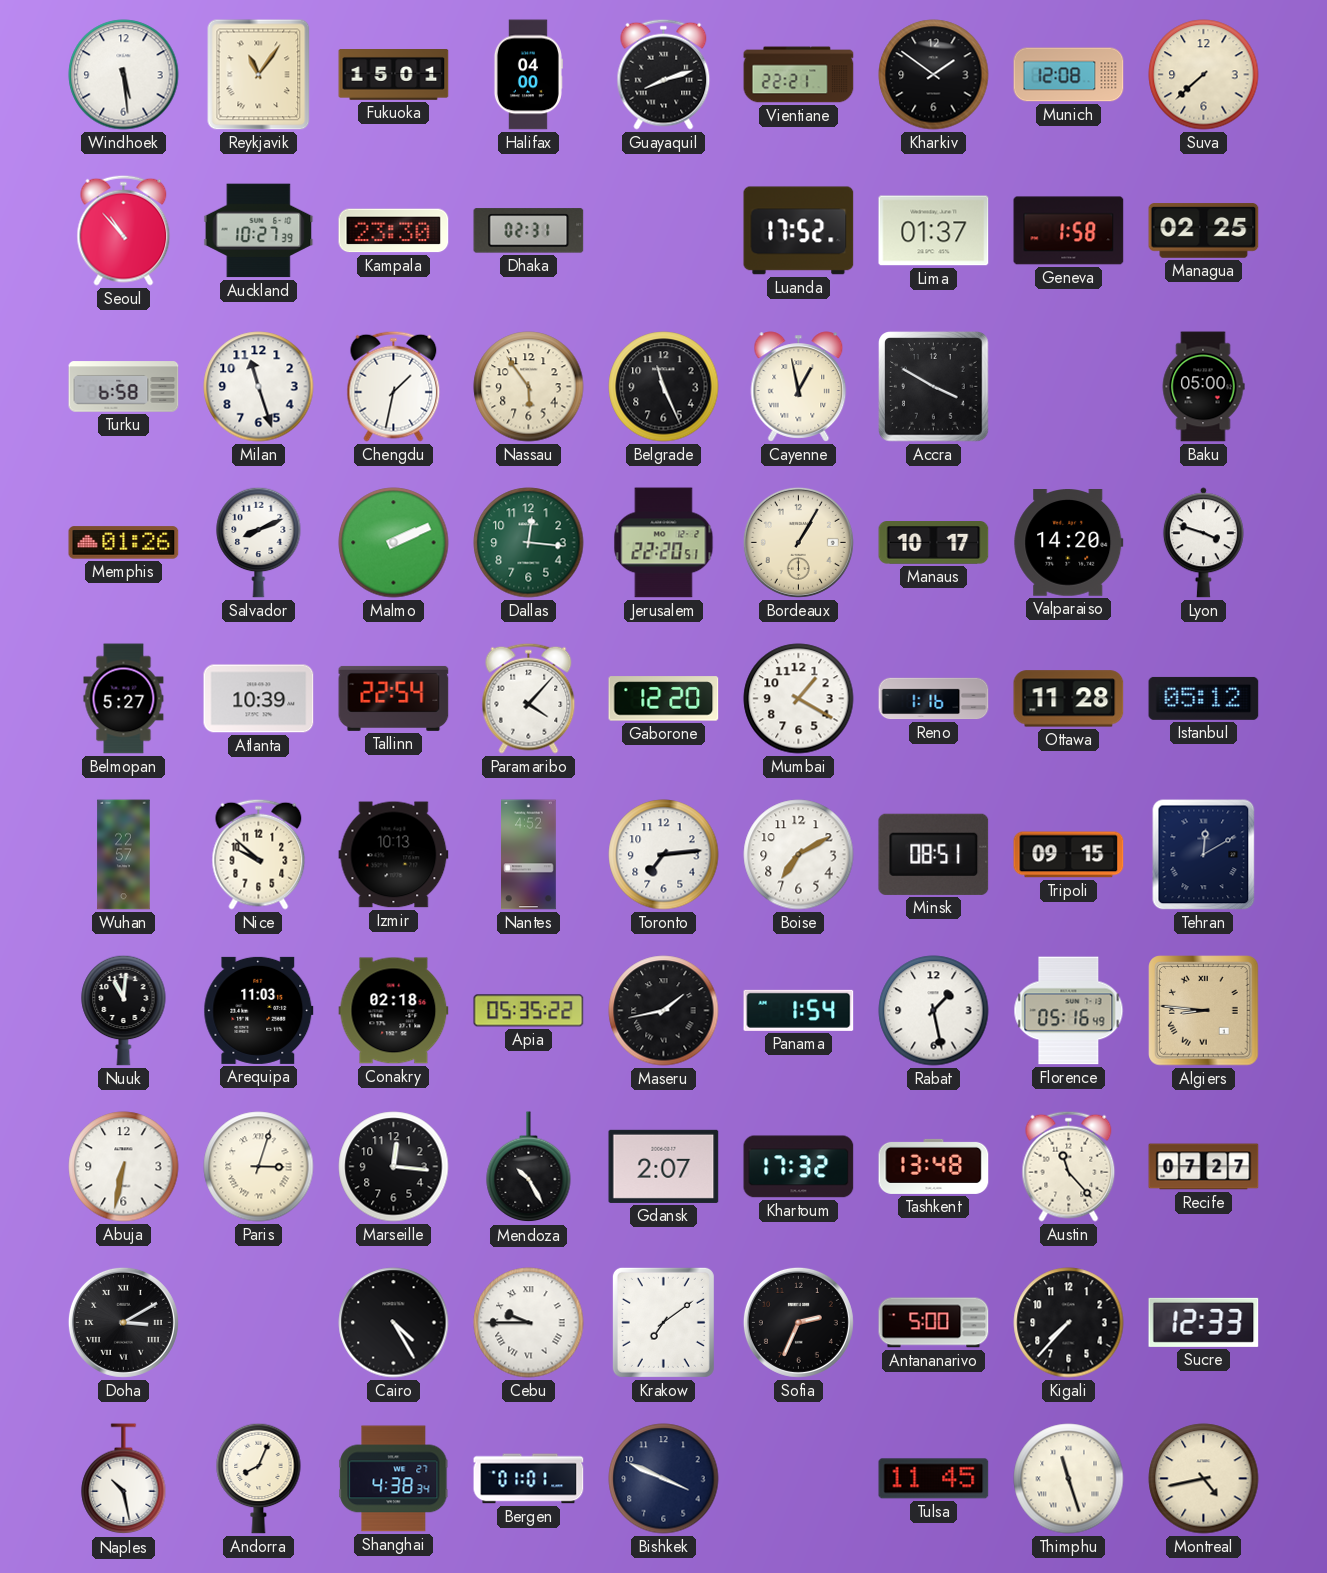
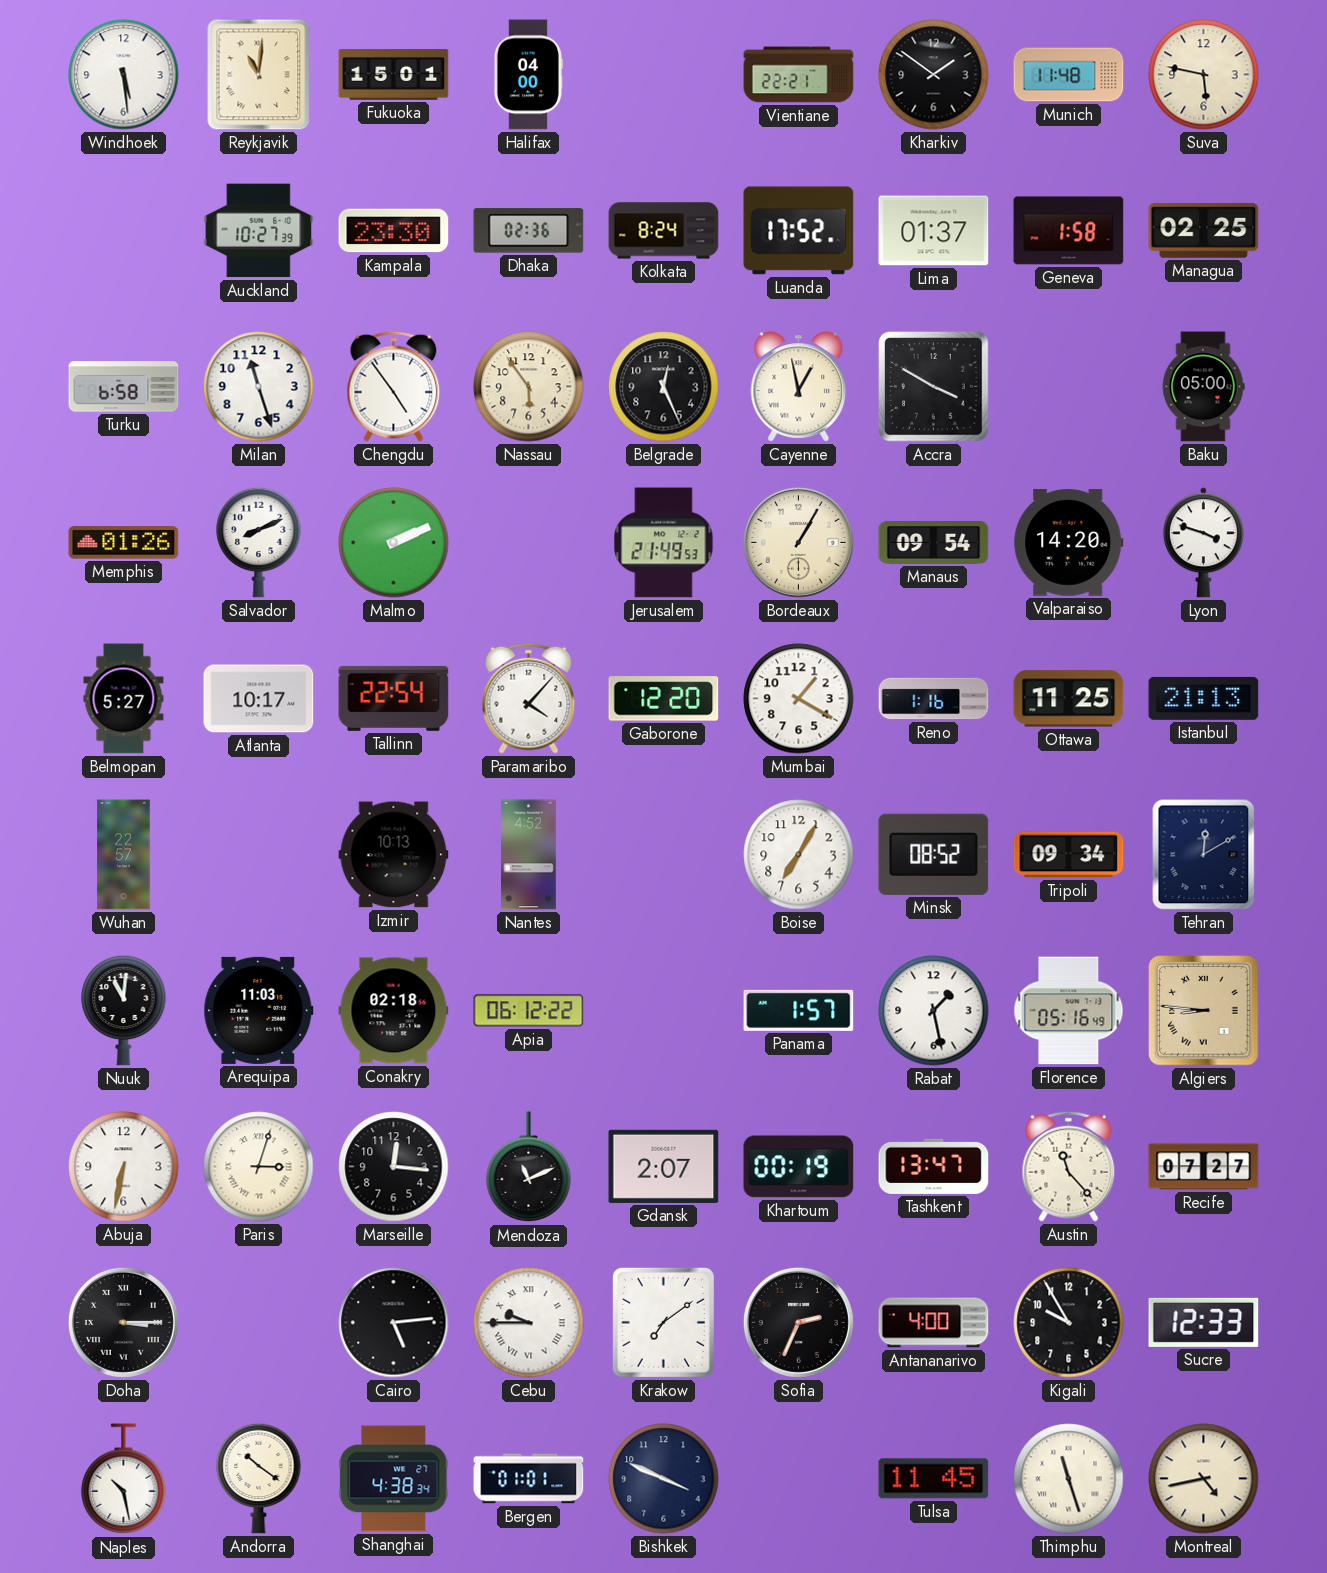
Reykjavik: 11:06 -> 11:01
Guayaquil: 8:12 -> none
Munich: 12:08 -> 11:48
Suva: 7:38 -> 5:47
Seoul: 10:53 -> none
Dhaka: 02:31 -> 02:36
Kolkata: none -> 8:24
Chengdu: 1:32 -> 4:54
Belgrade: 11:26 -> 12:26
Dallas: 12:16 -> none
Jerusalem: 22:20 -> 21:49
Manaus: 10:17 -> 09:54
Atlanta: 10:39 -> 10:17
Ottawa: 11:28 -> 11:25
Istanbul: 05:12 -> 21:13
Nice: 9:52 -> none
Toronto: 7:14 -> none
Boise: 7:10 -> 7:05
Minsk: 08:51 -> 08:52
Tripoli: 09:15 -> 09:34
Apia: 05:35 -> 06:12
Maseru: 1:43 -> none
Panama: 1:54 -> 1:57
Mendoza: 10:25 -> 11:11
Khartoum: 17:32 -> 00:19
Tashkent: 13:48 -> 13:47
Doha: 3:10 -> 3:15
Cairo: 4:25 -> 5:14
Antananarivo: 5:00 -> 4:00
Kigali: 7:37 -> 9:55
Andorra: 8:04 -> 10:21
